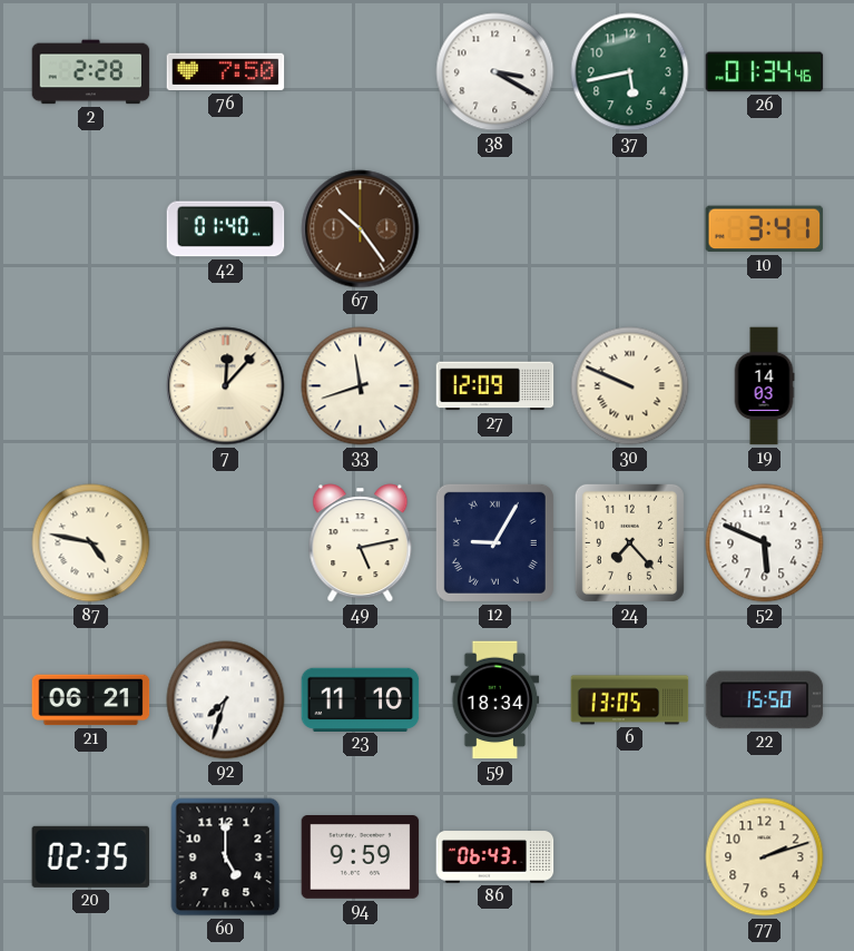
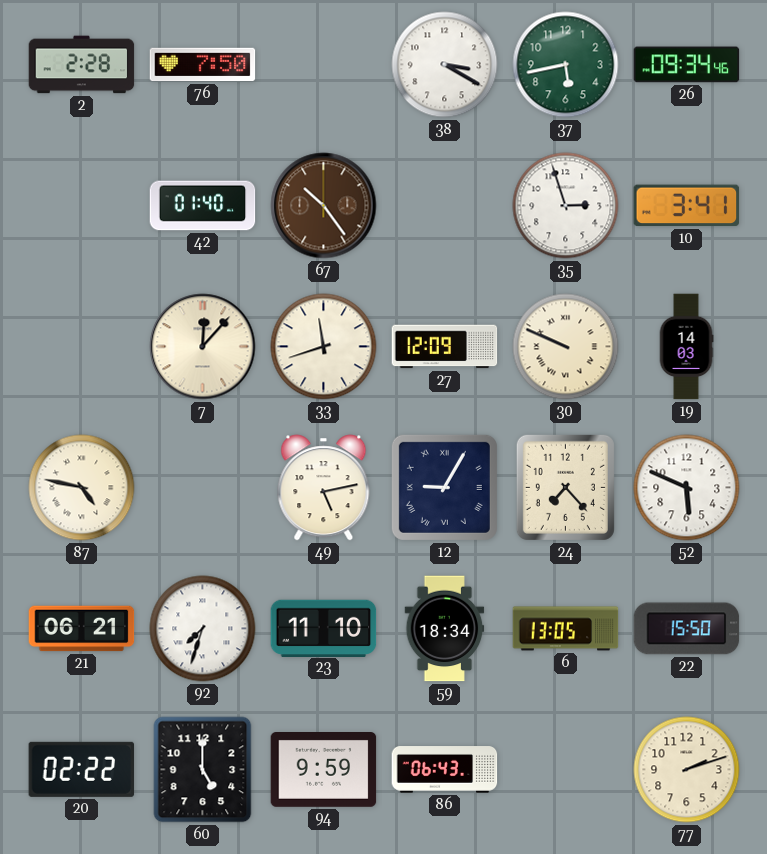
26: 01:34 -> 09:34
35: none -> 2:57
20: 02:35 -> 02:22
